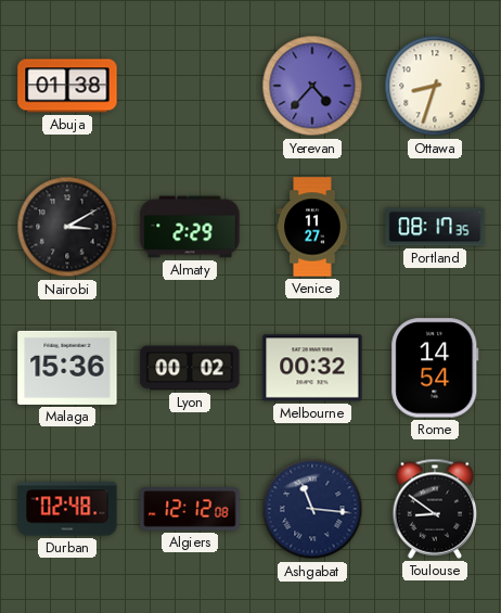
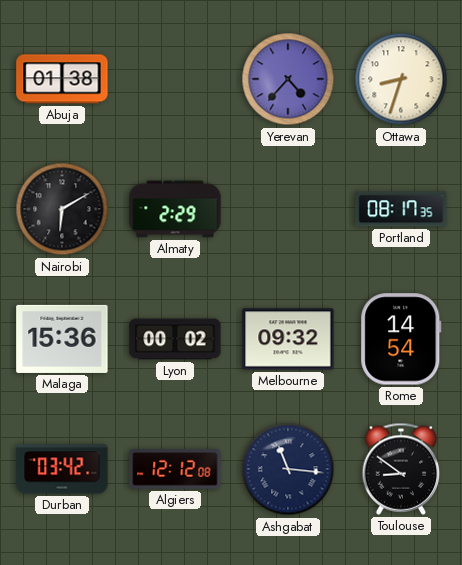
Nairobi: 3:10 -> 6:10
Venice: 11:27 -> none
Melbourne: 00:32 -> 09:32
Durban: 02:48 -> 03:42
